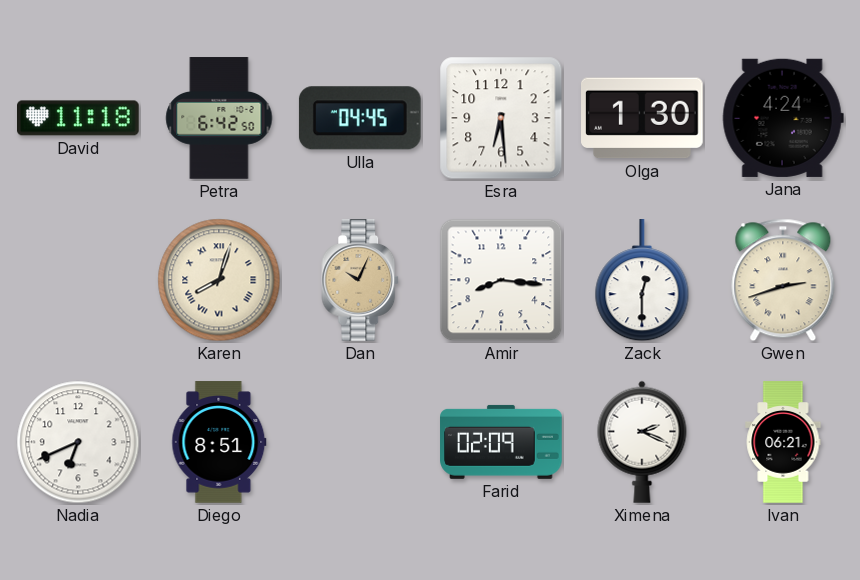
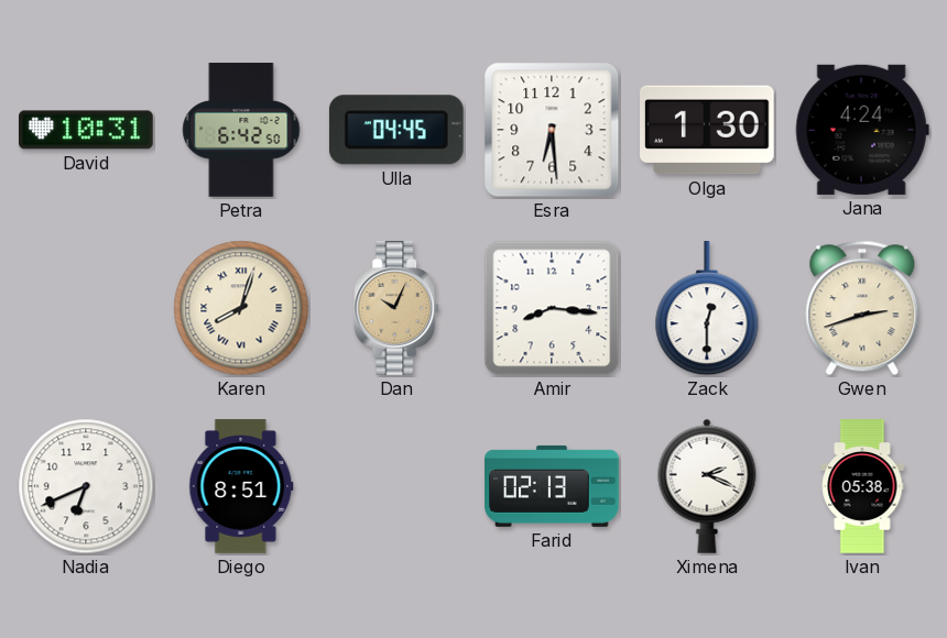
David: 11:18 -> 10:31
Farid: 02:09 -> 02:13
Ivan: 06:21 -> 05:38
